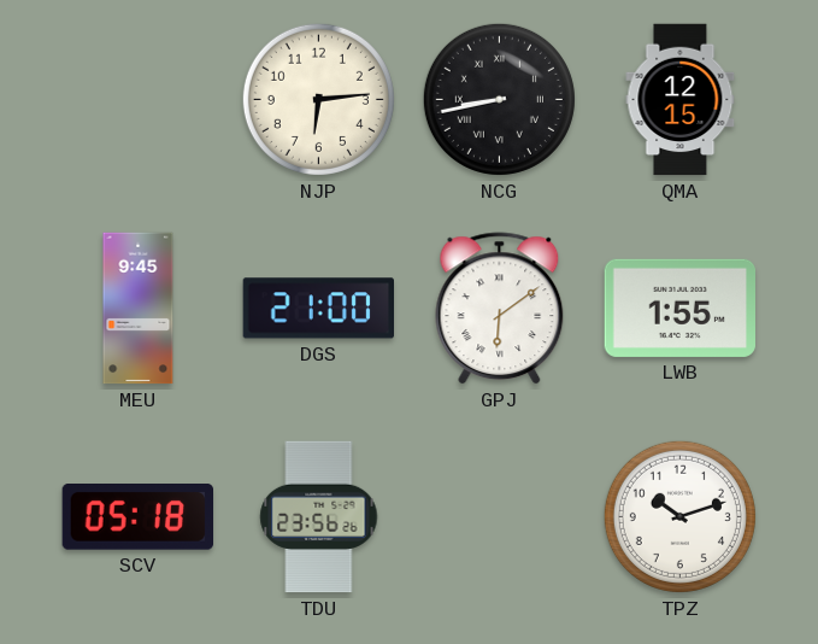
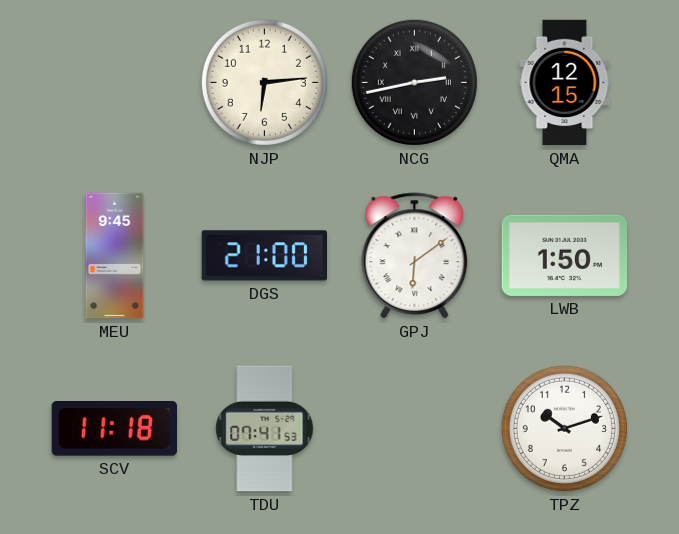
NCG: 8:43 -> 2:43
LWB: 1:55 -> 1:50
SCV: 05:18 -> 11:18
TDU: 23:56 -> 07:41
